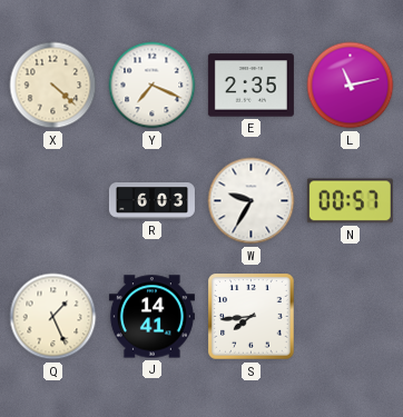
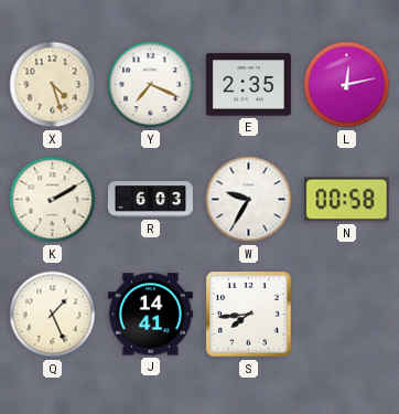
X: 4:22 -> 4:27
L: 11:13 -> 12:13
K: none -> 2:10
N: 00:57 -> 00:58
